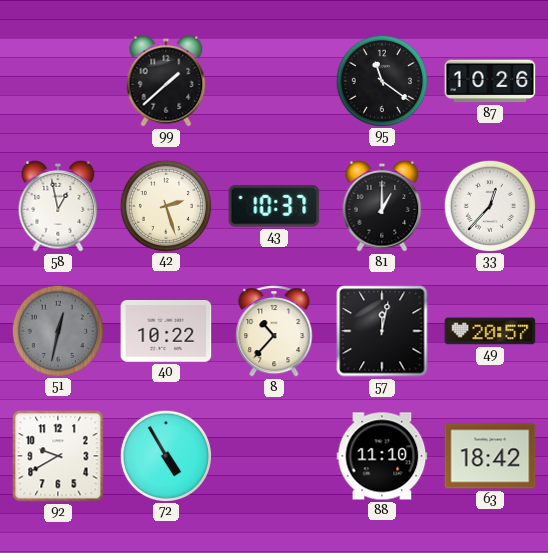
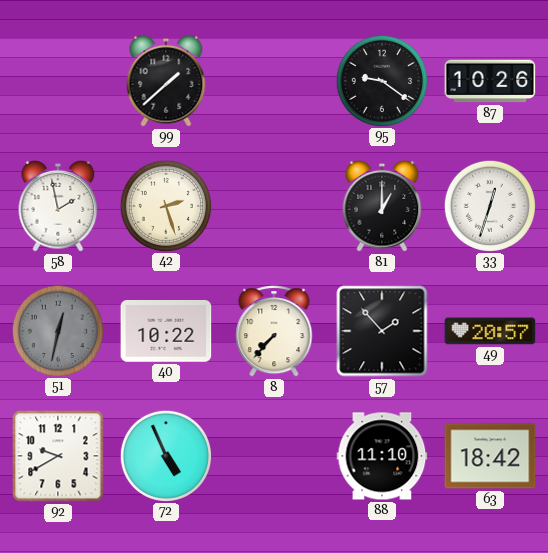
95: 11:21 -> 9:21
58: 12:58 -> 1:58
43: 10:37 -> none
33: 12:37 -> 12:33
8: 10:37 -> 7:37
57: 12:02 -> 1:53
72: 4:55 -> 4:56
